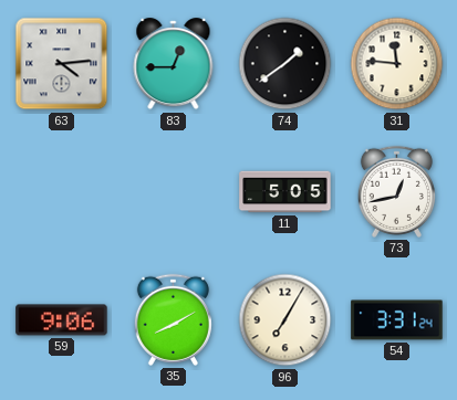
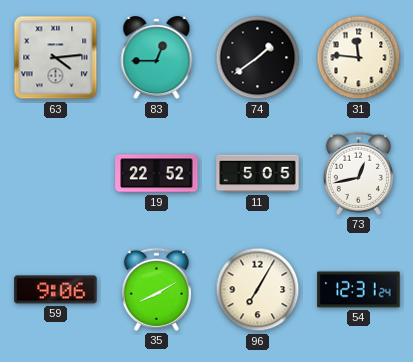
19: none -> 22:52
54: 3:31 -> 12:31
